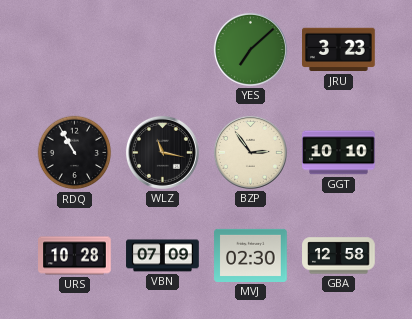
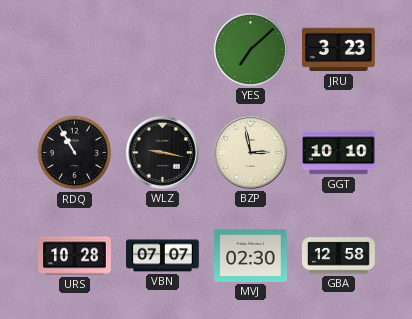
WLZ: 11:17 -> 9:17
BZP: 2:54 -> 2:58
VBN: 07:09 -> 07:07
